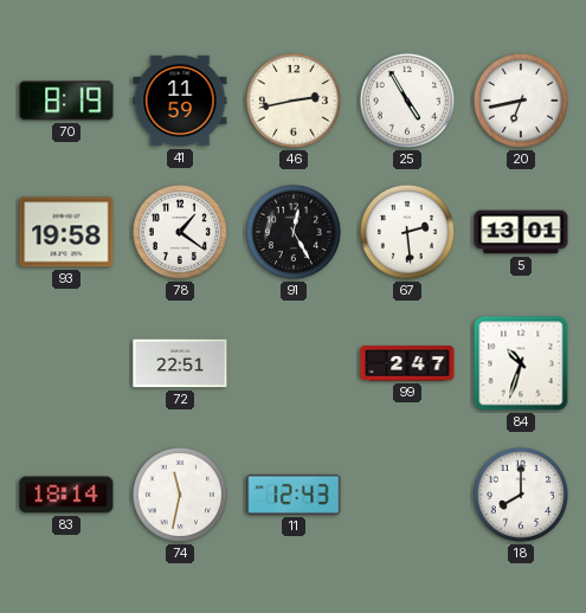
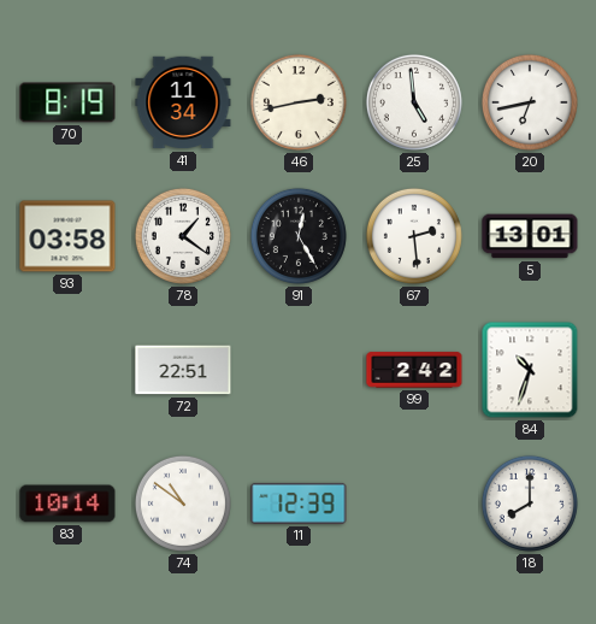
41: 11:59 -> 11:34
25: 4:55 -> 4:59
93: 19:58 -> 03:58
99: 2:47 -> 2:42
83: 18:14 -> 10:14
74: 11:32 -> 10:51
11: 12:43 -> 12:39
